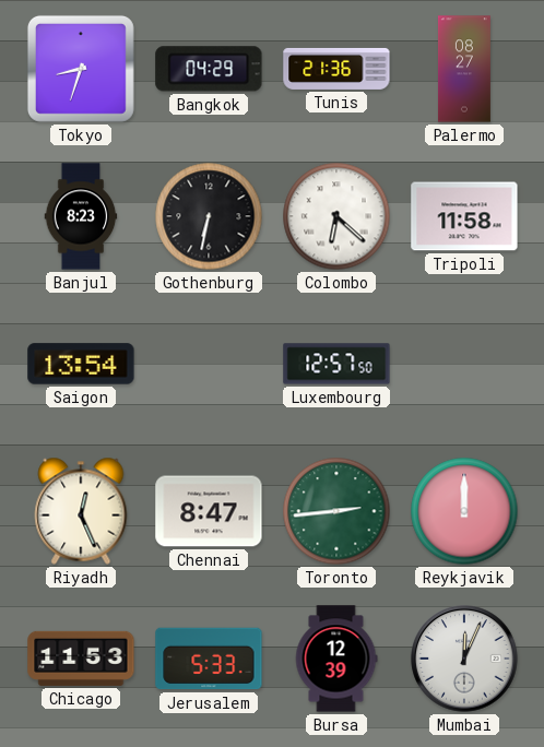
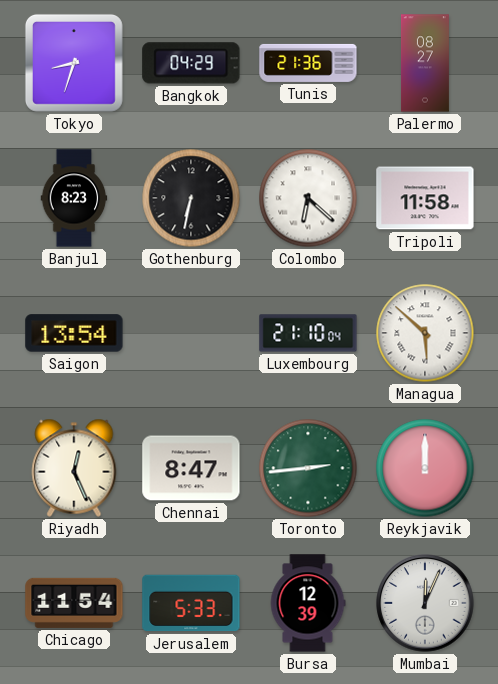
Luxembourg: 12:57 -> 21:10
Managua: none -> 5:52
Chicago: 11:53 -> 11:54
